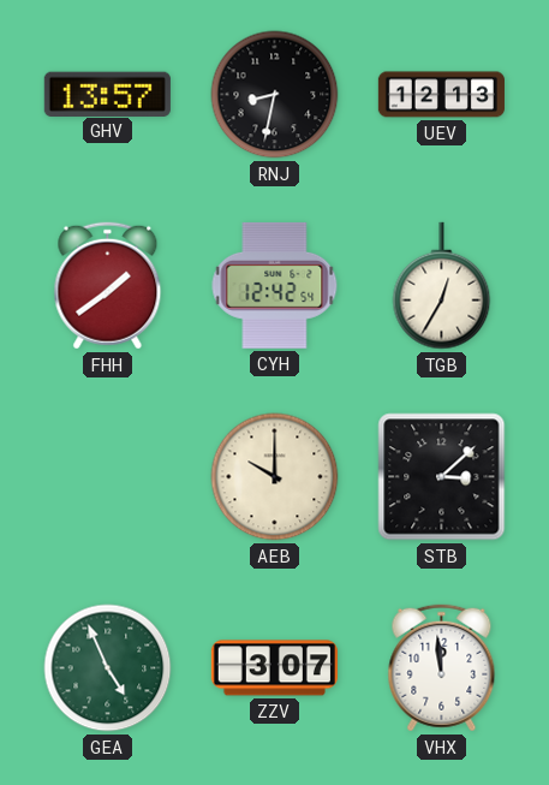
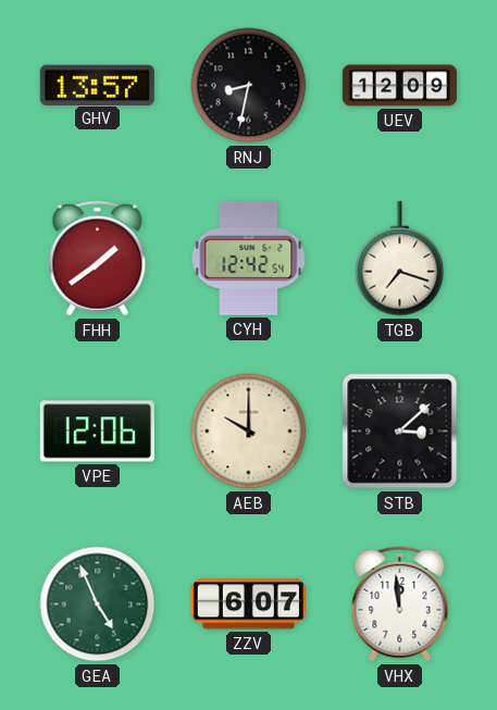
UEV: 12:13 -> 12:09
TGB: 12:35 -> 7:18
VPE: none -> 12:06
ZZV: 3:07 -> 6:07
